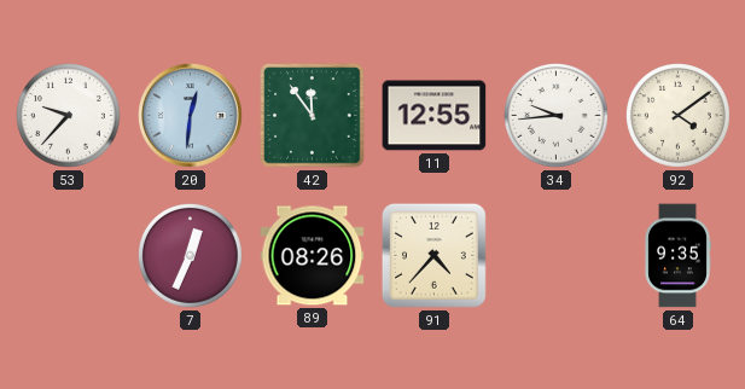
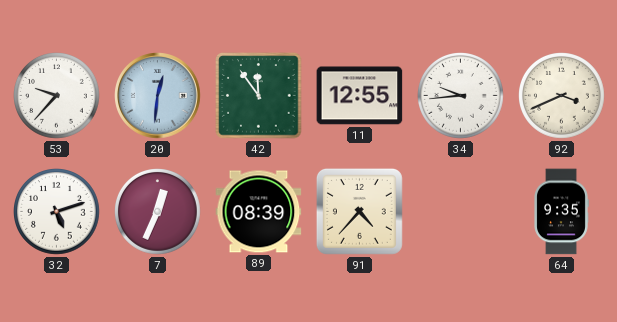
92: 4:09 -> 3:41
32: none -> 5:12
89: 08:26 -> 08:39
